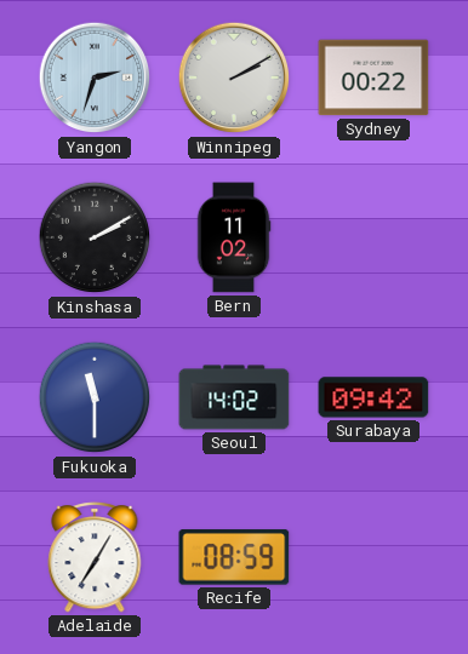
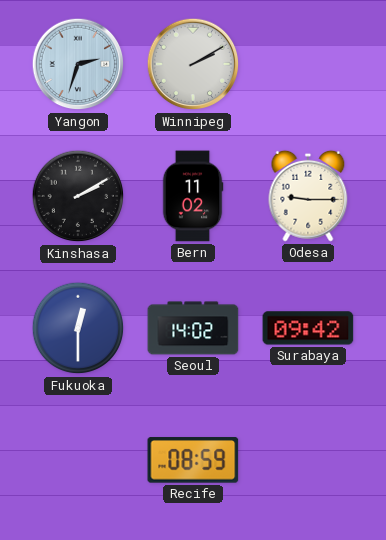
Sydney: 00:22 -> none
Odesa: none -> 9:15
Fukuoka: 11:30 -> 12:30
Adelaide: 7:05 -> none
